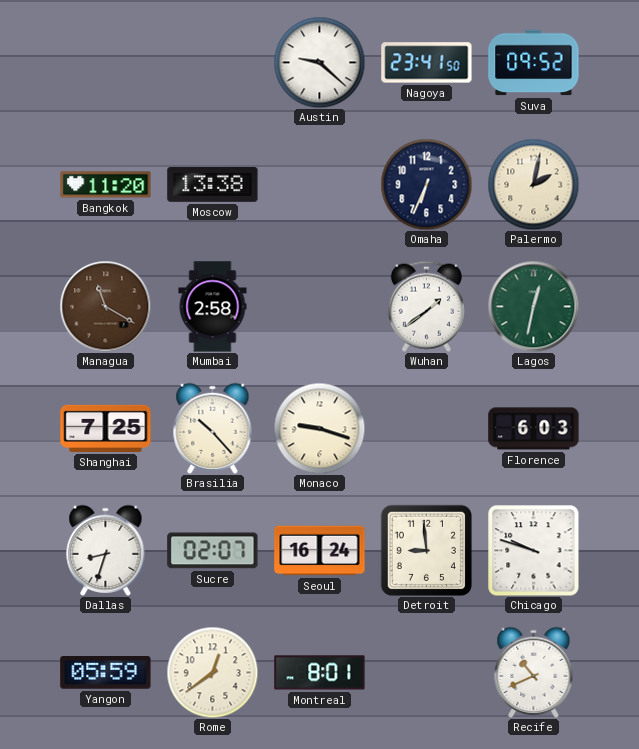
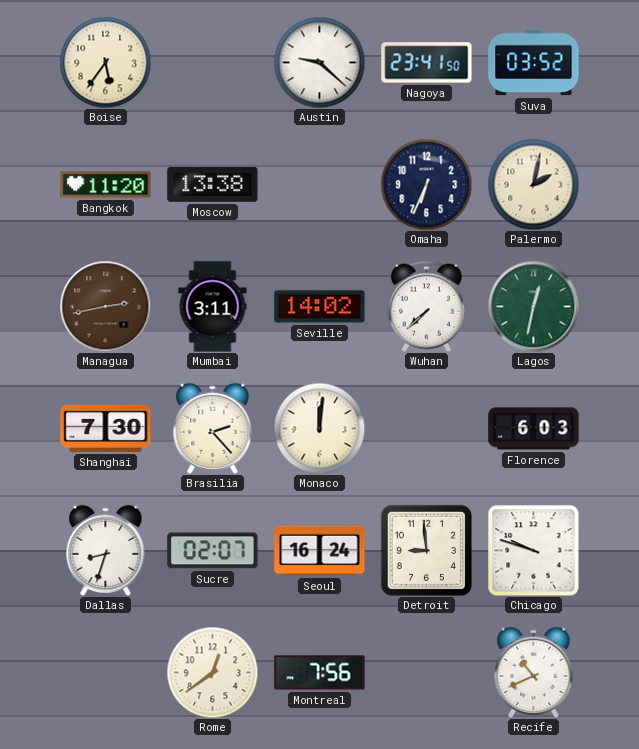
Boise: none -> 5:36
Suva: 09:52 -> 03:52
Managua: 11:20 -> 2:43
Mumbai: 2:58 -> 3:11
Seville: none -> 14:02
Wuhan: 1:39 -> 7:38
Shanghai: 7:25 -> 7:30
Brasilia: 10:23 -> 2:23
Monaco: 9:18 -> 12:01
Yangon: 05:59 -> none
Montreal: 8:01 -> 7:56
